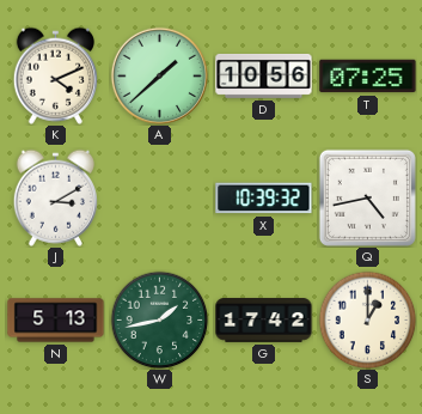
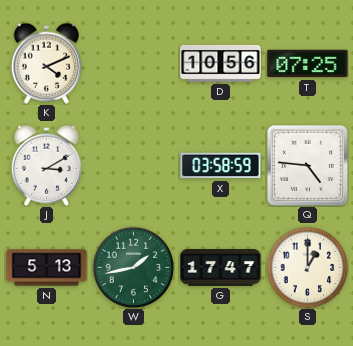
A: 1:38 -> none
X: 10:39 -> 03:58
Q: 4:43 -> 4:46
G: 17:42 -> 17:47
